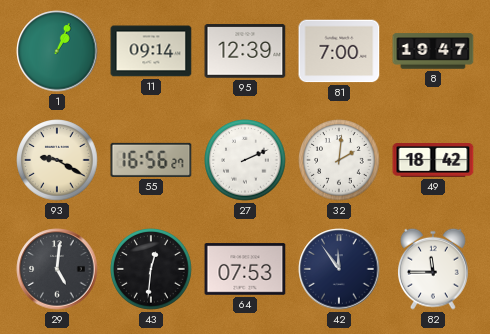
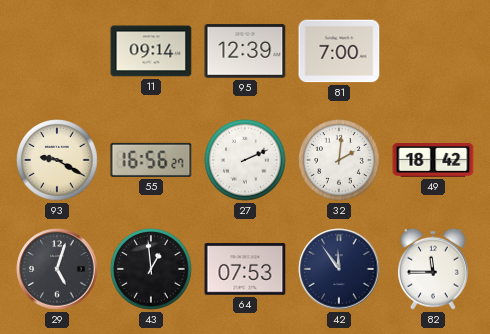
1: 1:04 -> none
8: 19:47 -> none
29: 5:01 -> 5:03
43: 12:31 -> 12:59
